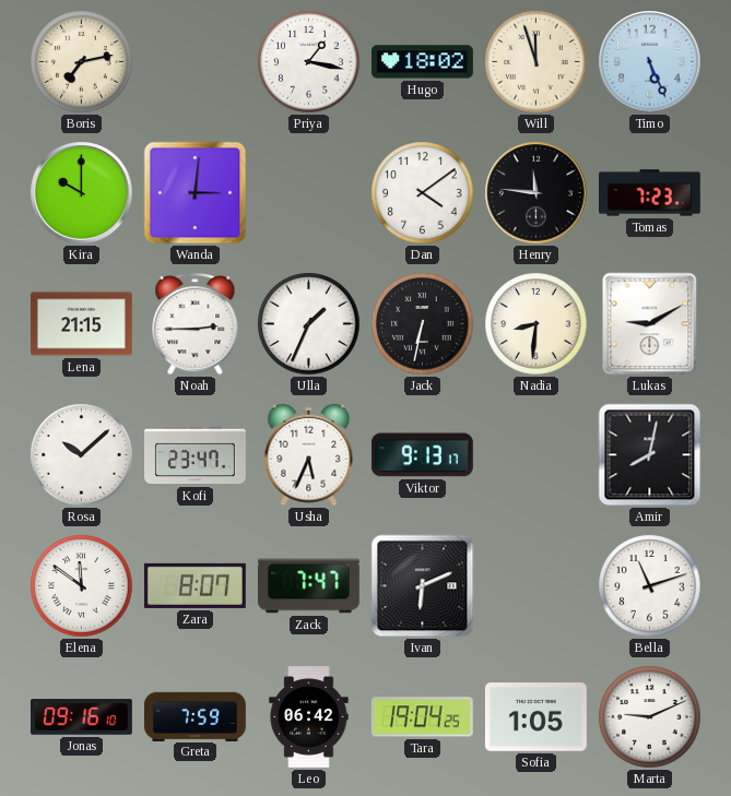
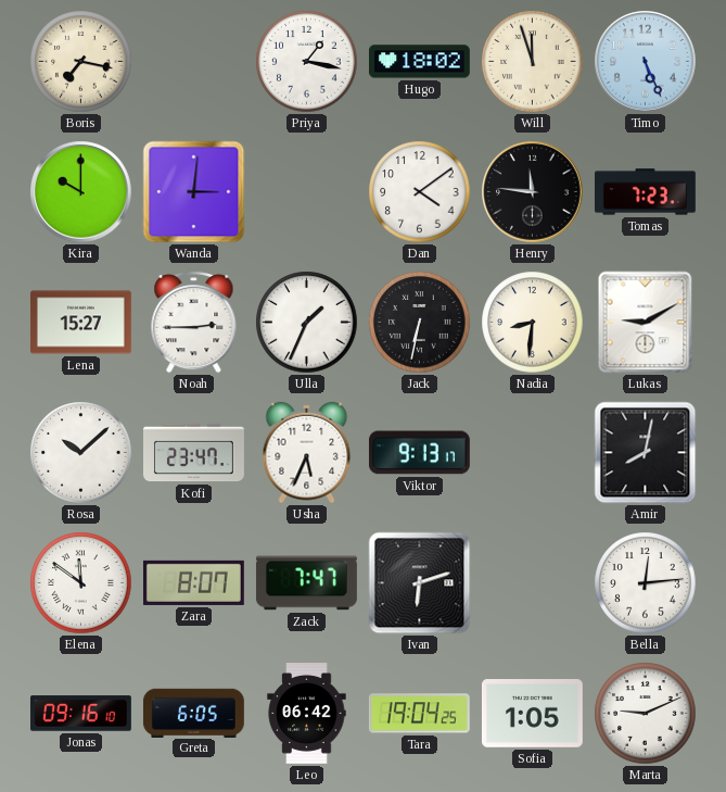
Boris: 7:13 -> 7:17
Lena: 21:15 -> 15:27
Ivan: 6:11 -> 6:12
Bella: 11:12 -> 12:14
Greta: 7:59 -> 6:05
